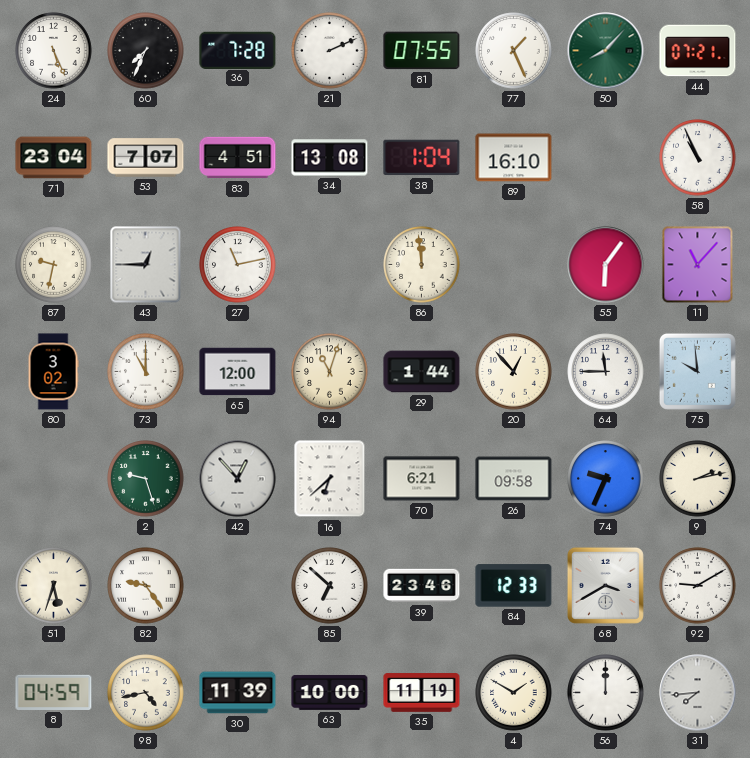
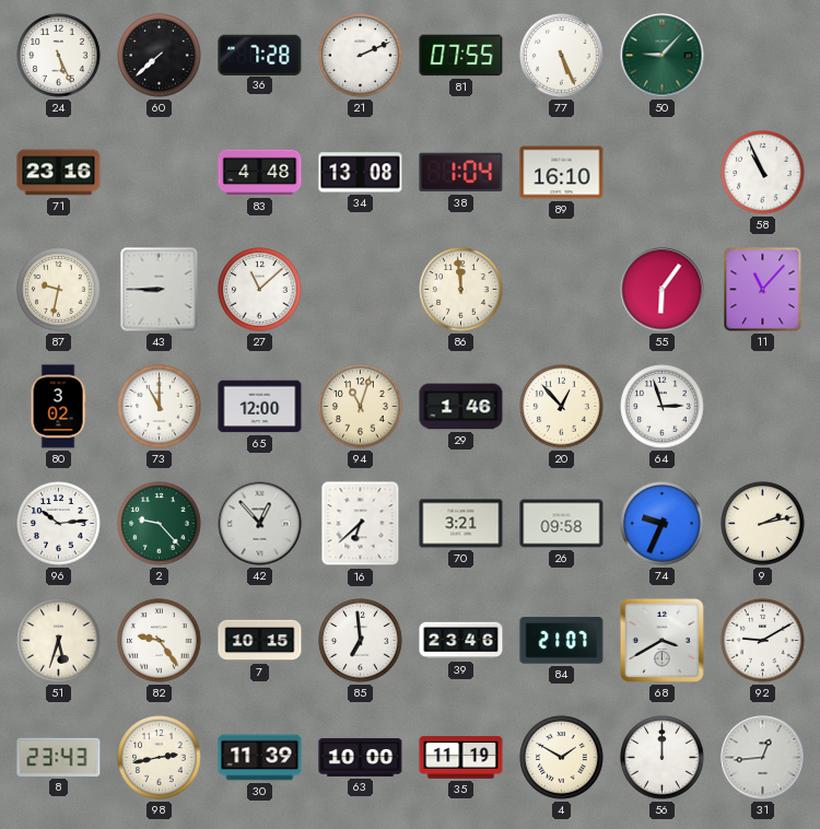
60: 7:34 -> 7:38
77: 1:26 -> 5:26
50: 8:07 -> 9:07
44: 07:21 -> none
71: 23:04 -> 23:16
53: 7:07 -> none
83: 4:51 -> 4:48
43: 12:45 -> 8:45
27: 11:13 -> 11:08
29: 1:44 -> 1:46
64: 11:45 -> 2:57
75: 9:59 -> none
96: none -> 10:14
2: 9:27 -> 9:23
70: 6:21 -> 3:21
7: none -> 10:15
85: 6:52 -> 6:59
84: 12:33 -> 21:07
8: 04:59 -> 23:43
98: 4:43 -> 2:43
31: 7:44 -> 12:44
